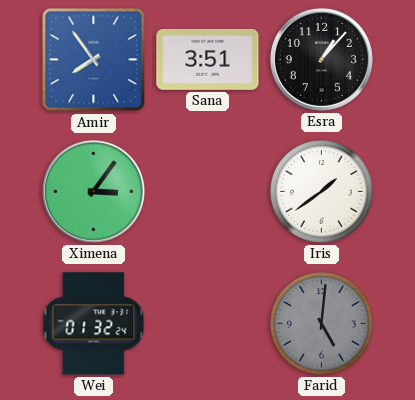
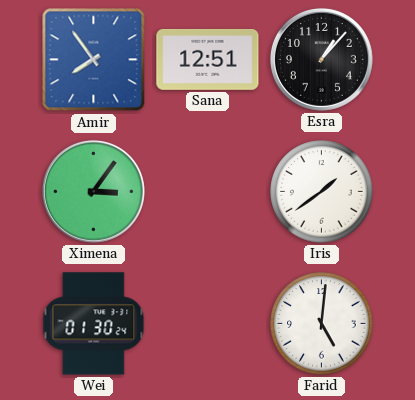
Sana: 3:51 -> 12:51
Wei: 01:32 -> 01:30
Farid dial: grey -> white
